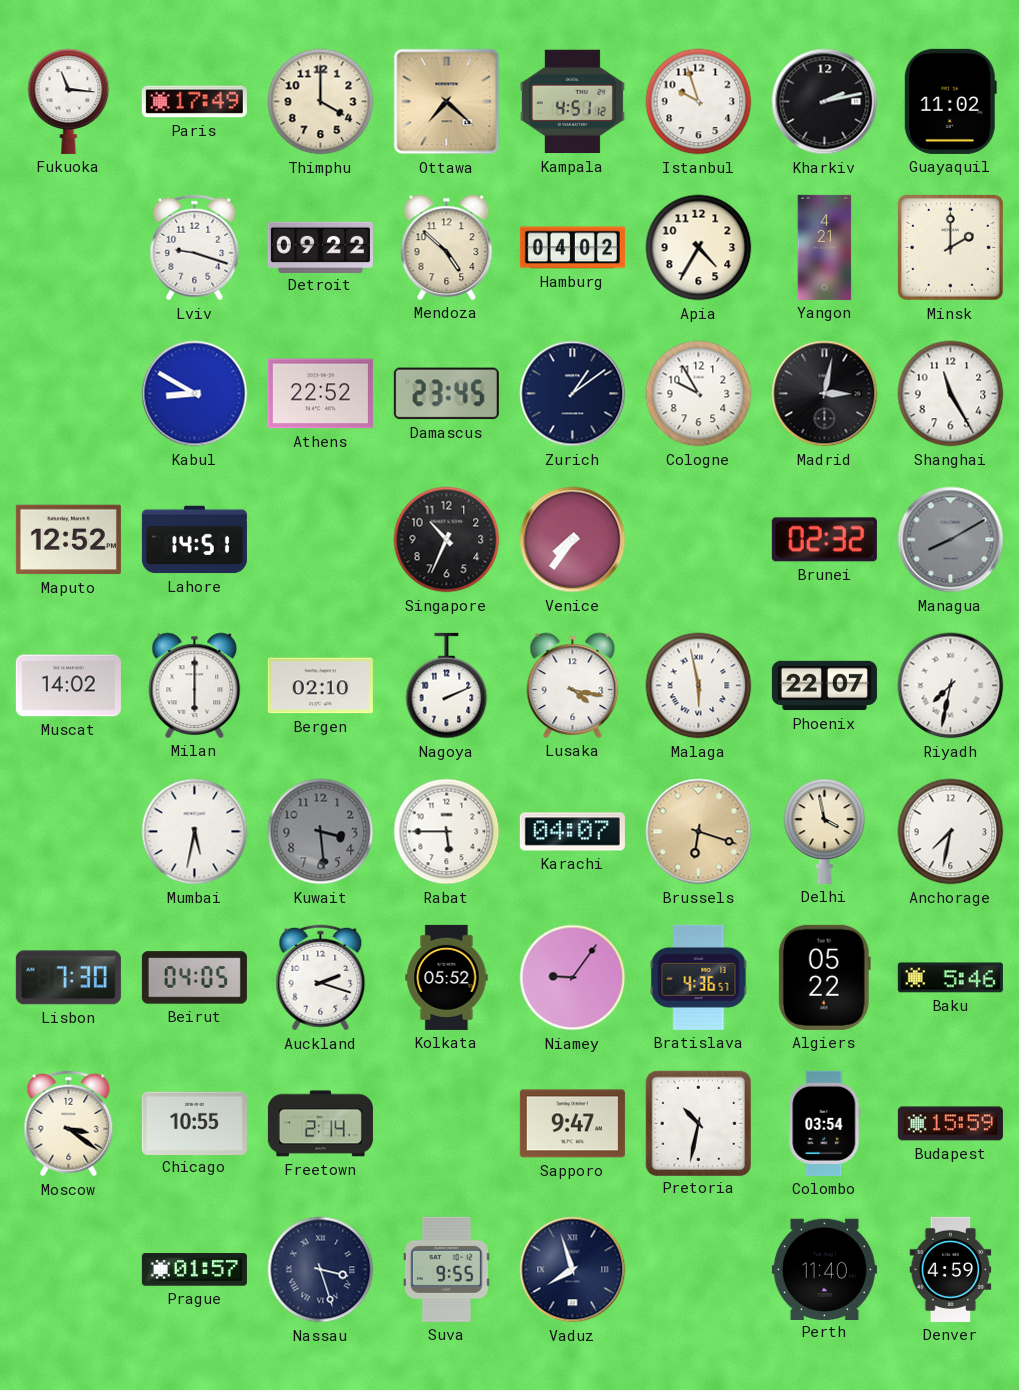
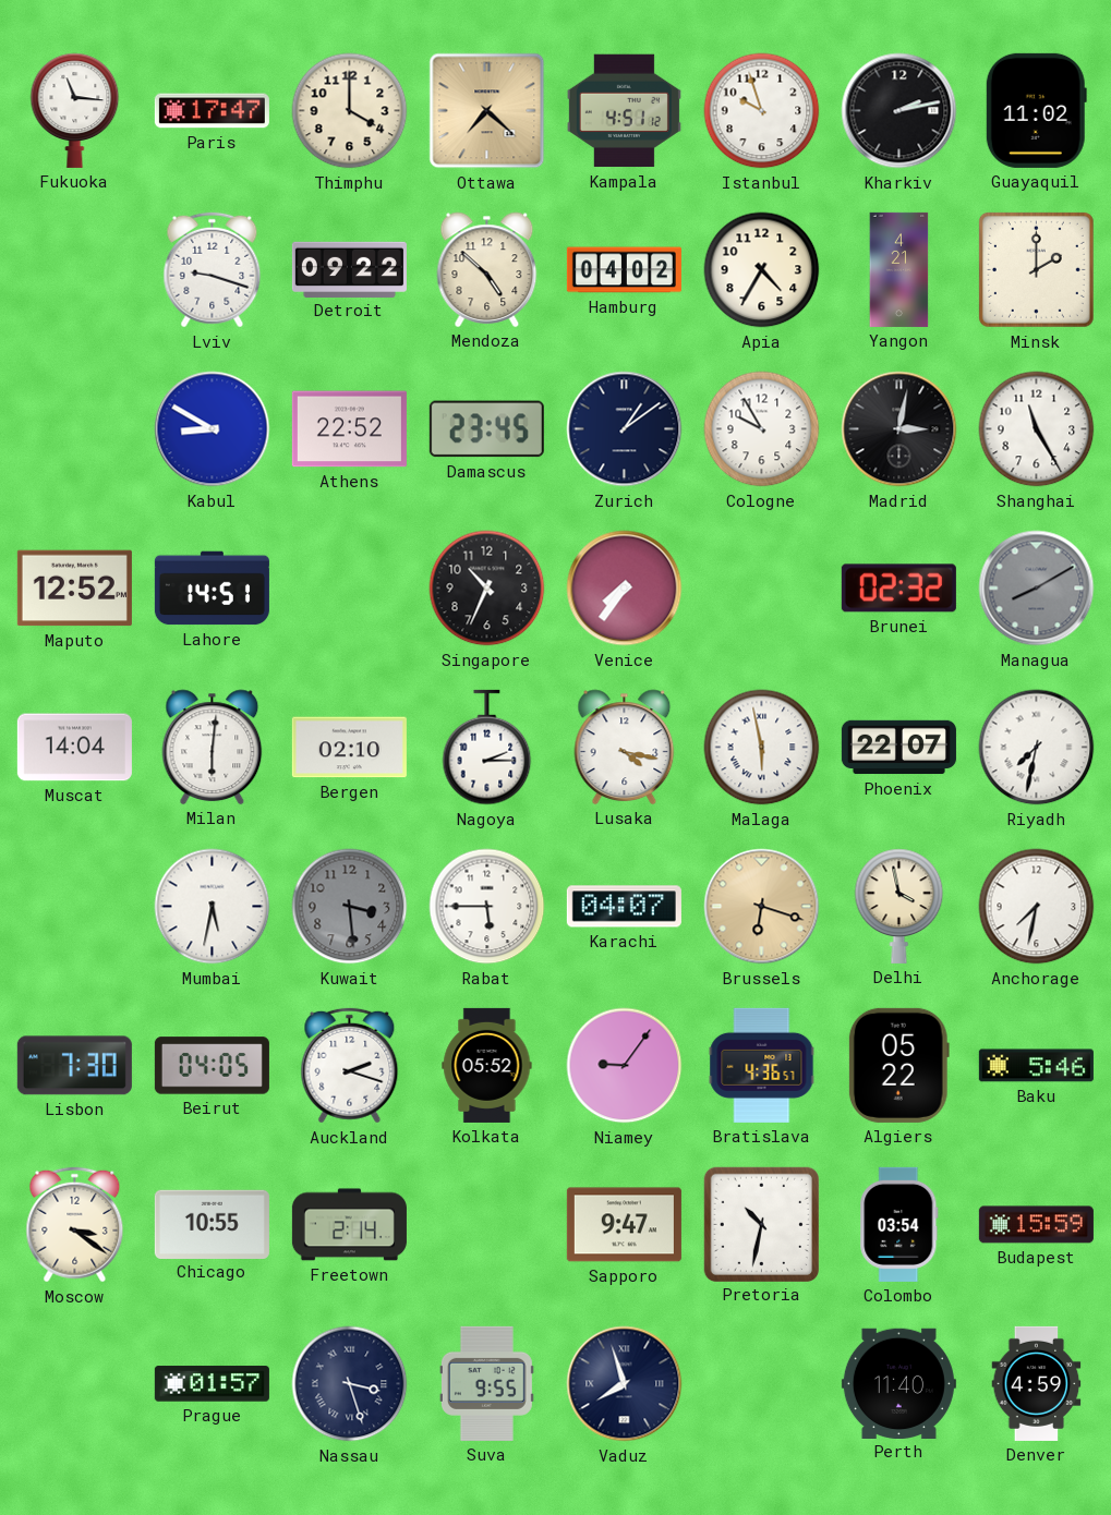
Paris: 17:49 -> 17:47
Muscat: 14:02 -> 14:04
Milan: 6:00 -> 6:01
Nagoya: 2:11 -> 2:15
